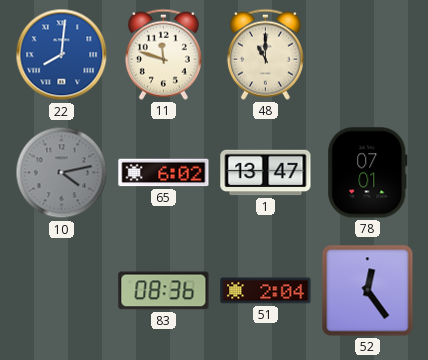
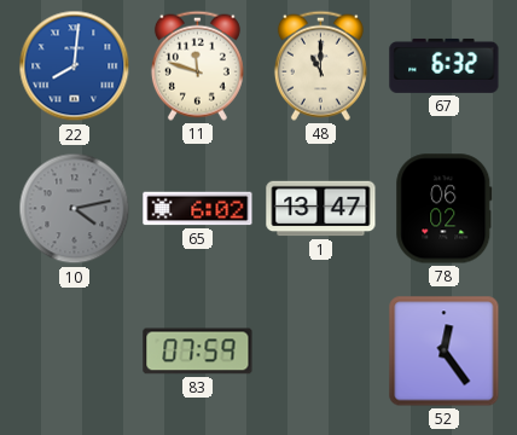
67: none -> 6:32
78: 07:01 -> 06:02
83: 08:36 -> 07:59
51: 2:04 -> none
